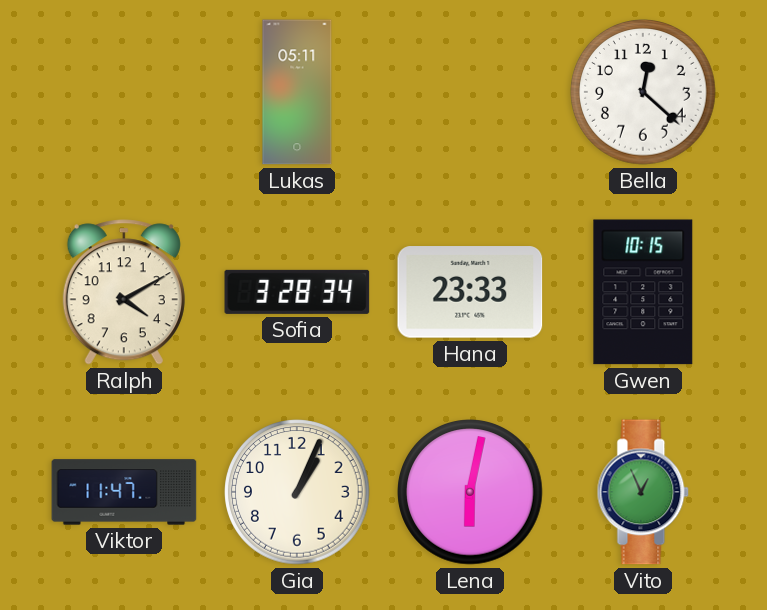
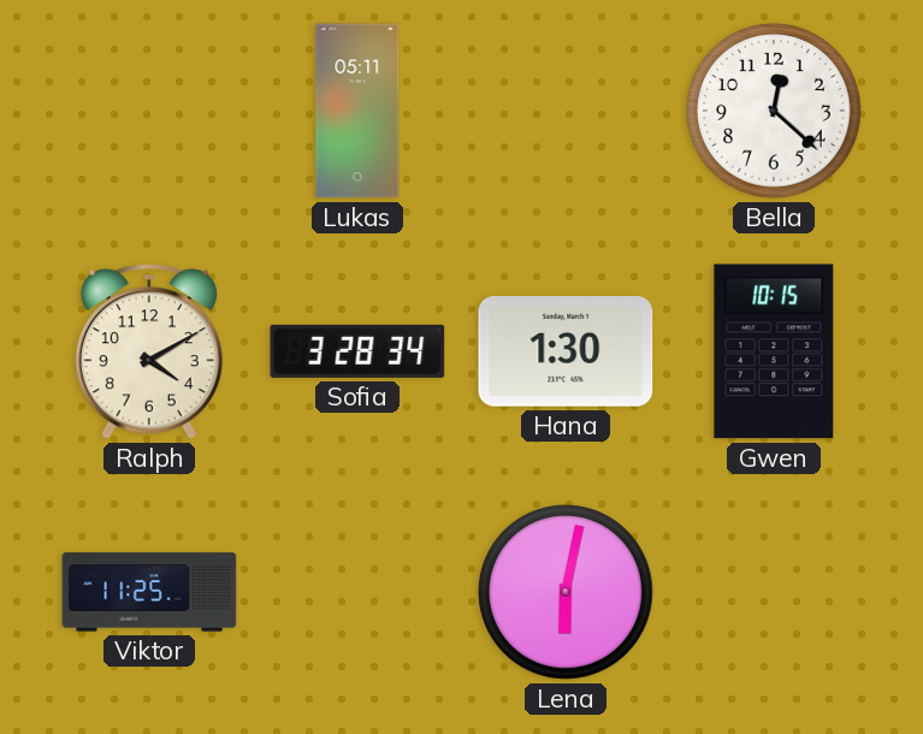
Hana: 23:33 -> 1:30
Viktor: 11:47 -> 11:25
Gia: 1:04 -> none
Vito: 12:56 -> none
